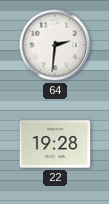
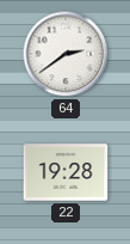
64: 2:31 -> 2:39
